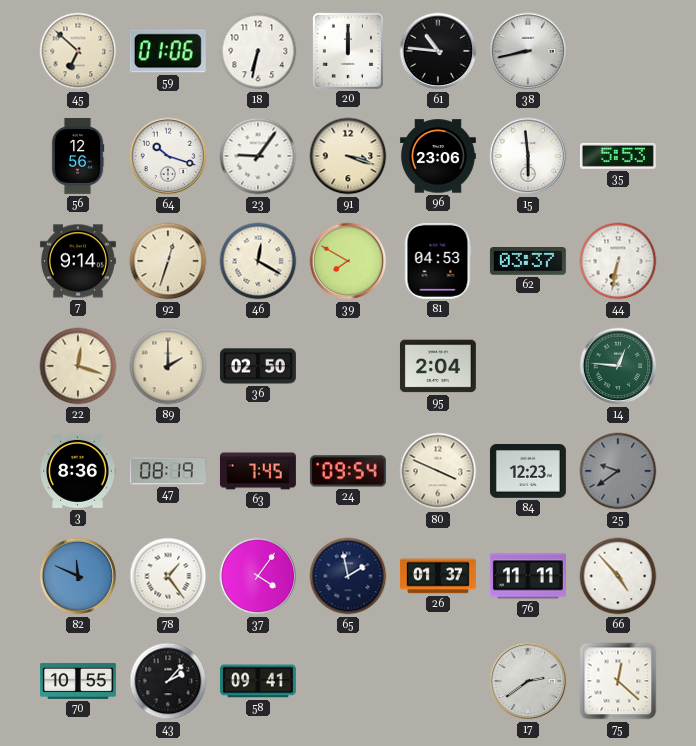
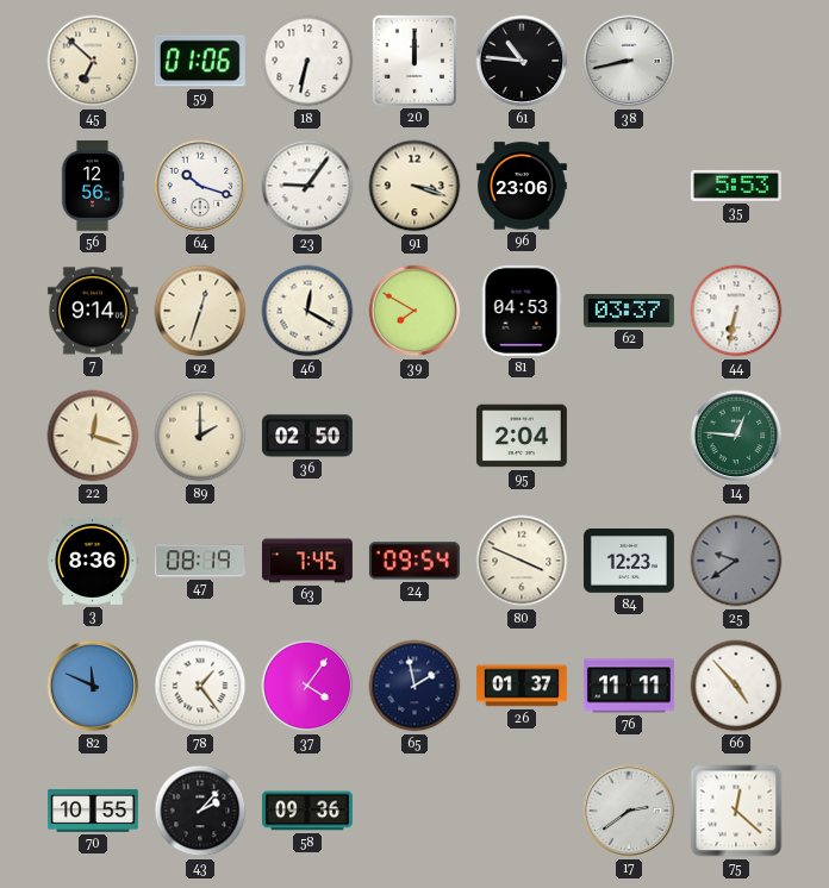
15: 5:59 -> none
58: 09:41 -> 09:36
